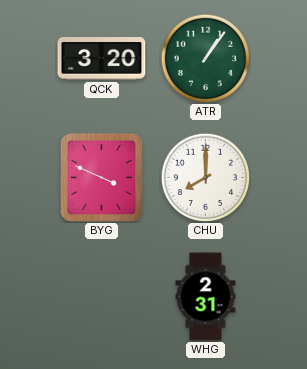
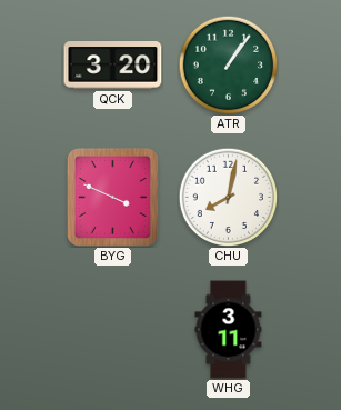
CHU: 8:00 -> 8:02
WHG: 2:31 -> 3:11
